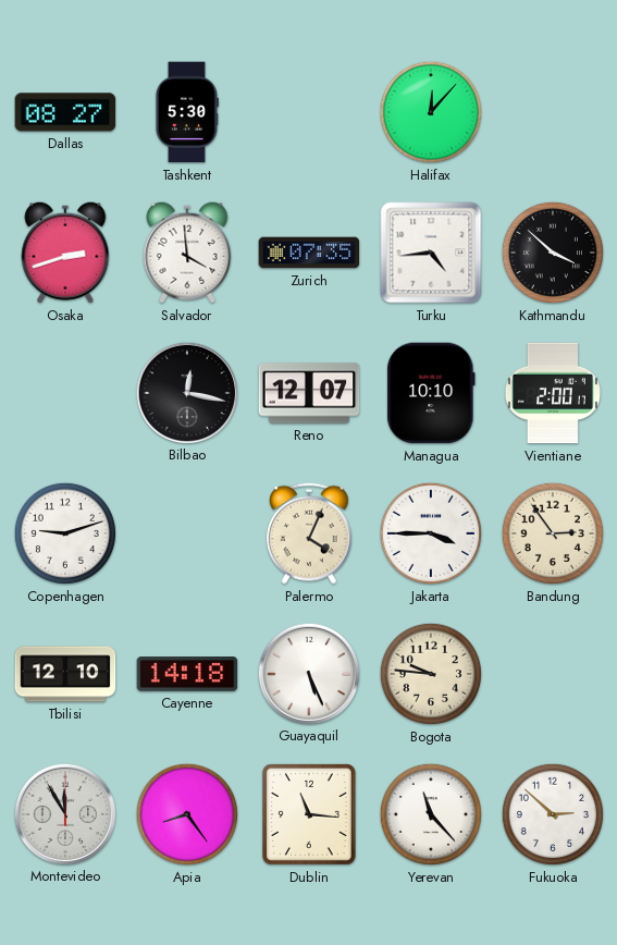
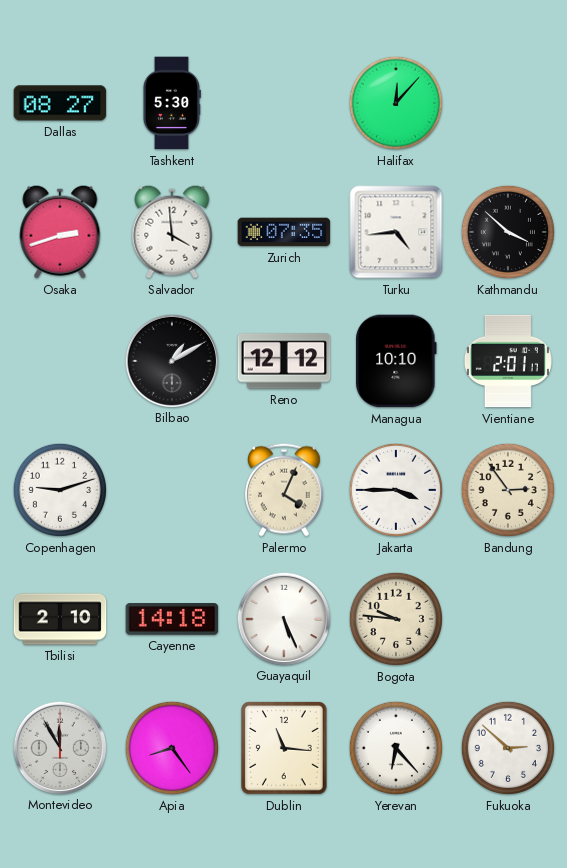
Bilbao: 12:17 -> 1:10
Reno: 12:07 -> 12:12
Vientiane: 2:00 -> 2:01
Tbilisi: 12:10 -> 2:10
Yerevan: 11:23 -> 6:23
